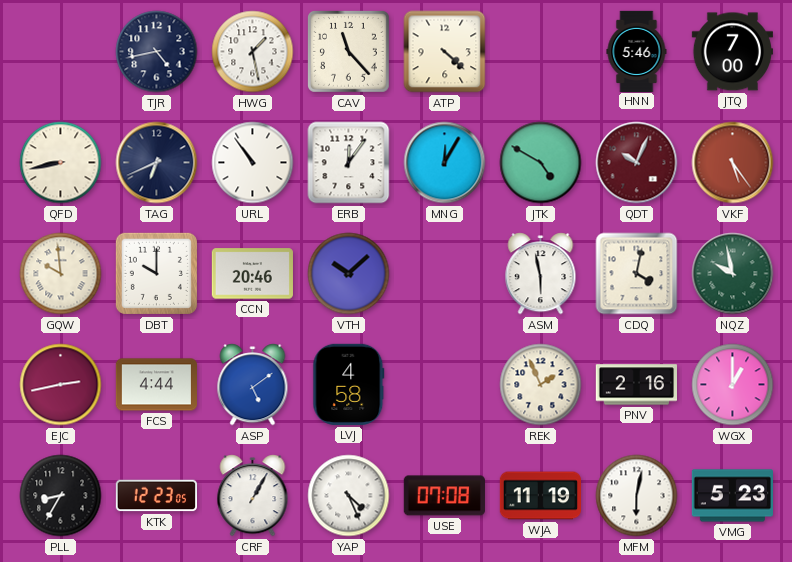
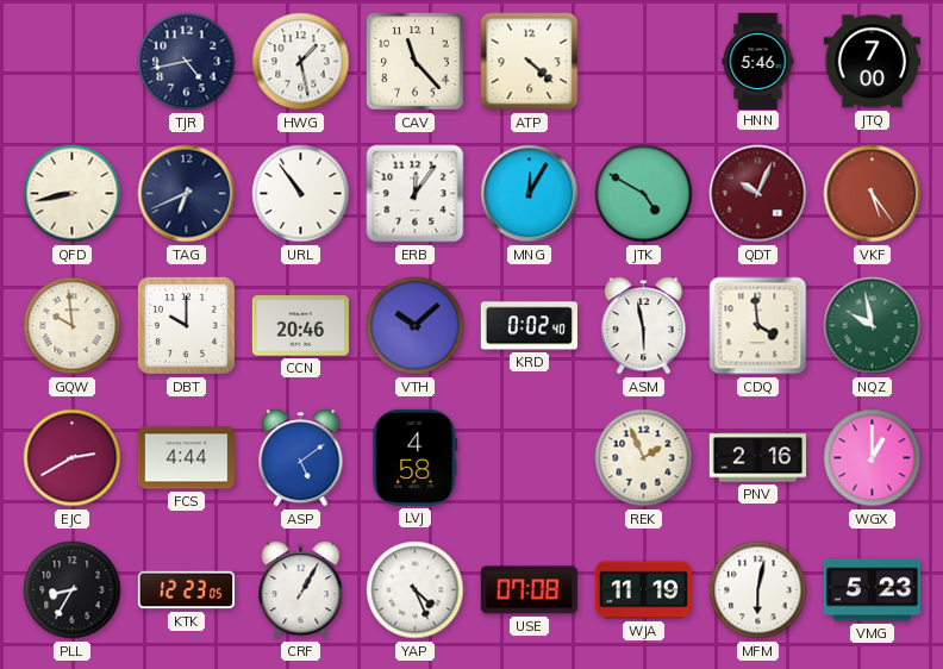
KRD: none -> 0:02
CDQ: 4:02 -> 3:59
EJC: 2:43 -> 2:40
